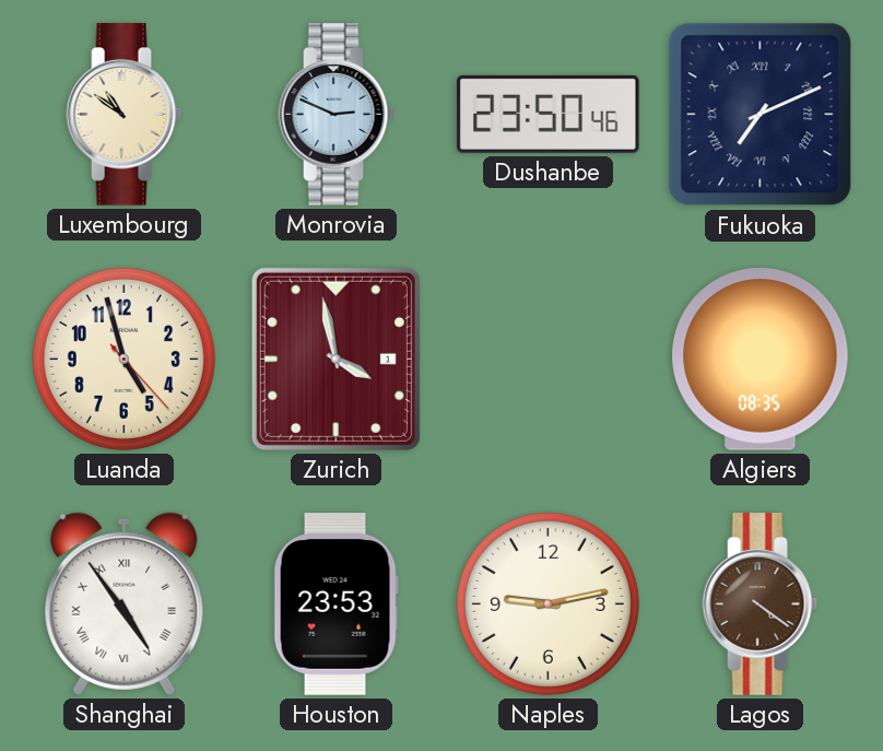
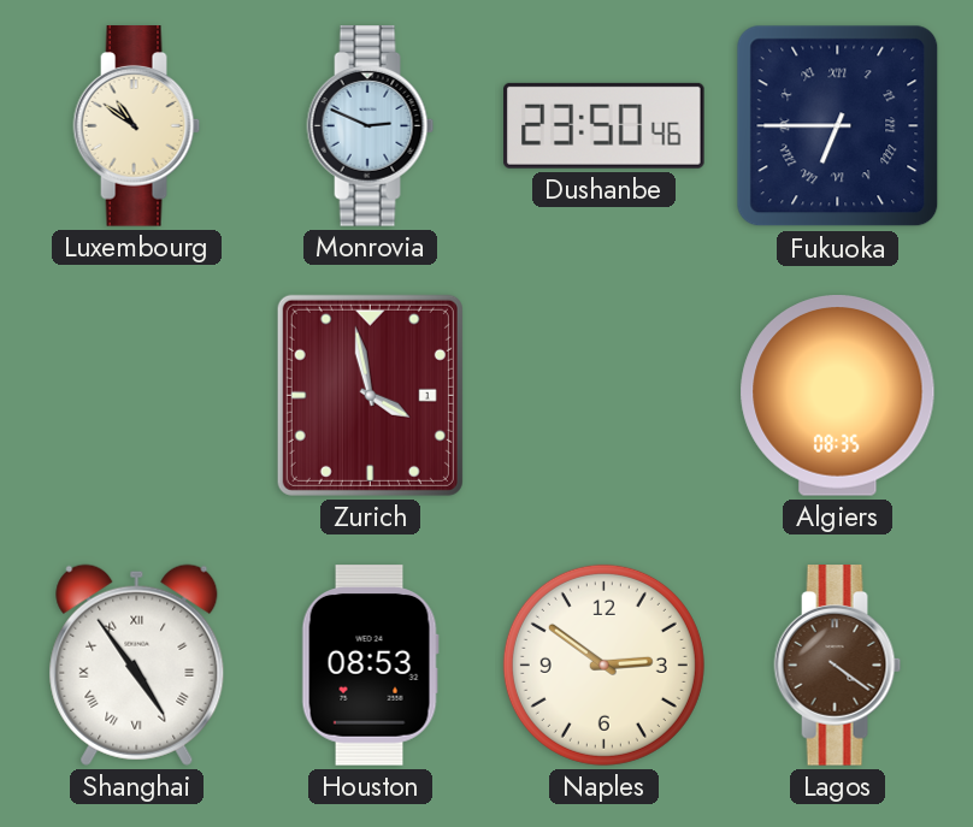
Fukuoka: 7:11 -> 6:45
Luanda: 4:57 -> none
Houston: 23:53 -> 08:53
Naples: 9:13 -> 2:51
